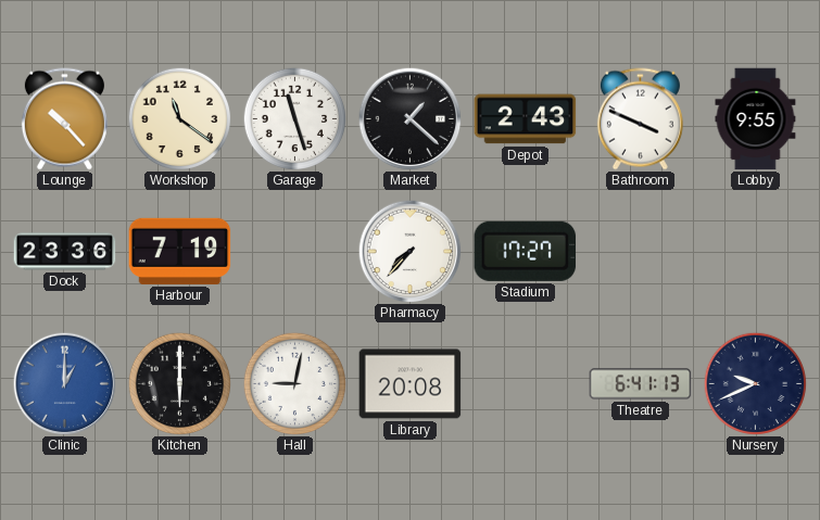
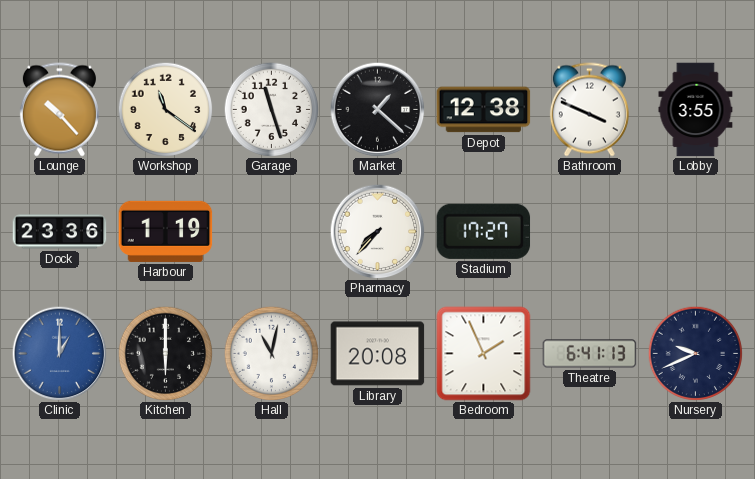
Depot: 2:43 -> 12:38
Lobby: 9:55 -> 3:55
Harbour: 7:19 -> 1:19
Hall: 9:02 -> 11:02
Bedroom: none -> 1:56
